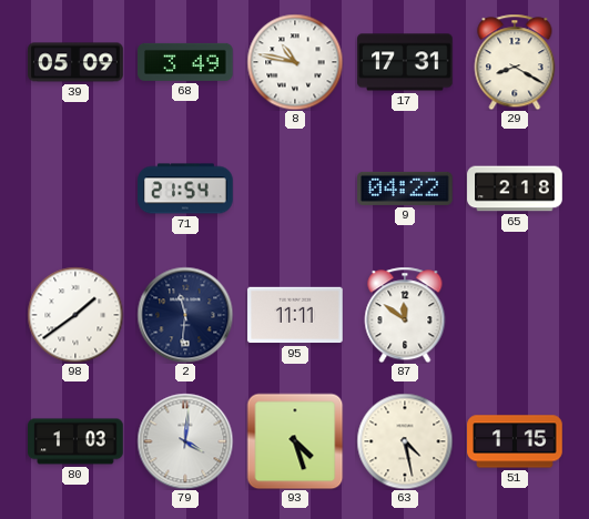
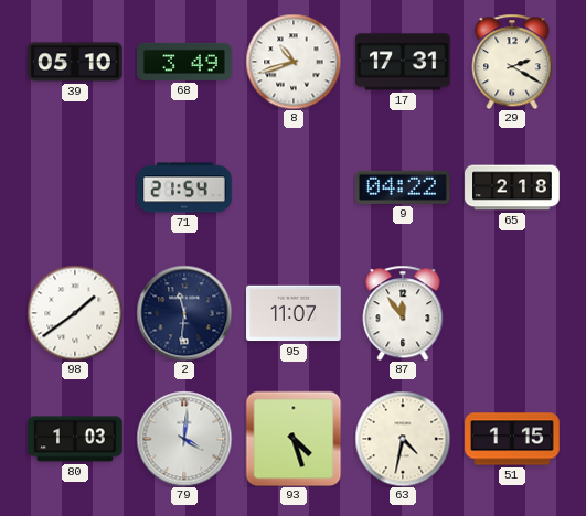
39: 05:09 -> 05:10
8: 10:47 -> 10:42
29: 8:20 -> 2:20
95: 11:11 -> 11:07
87: 11:51 -> 11:54
63: 4:28 -> 4:32
